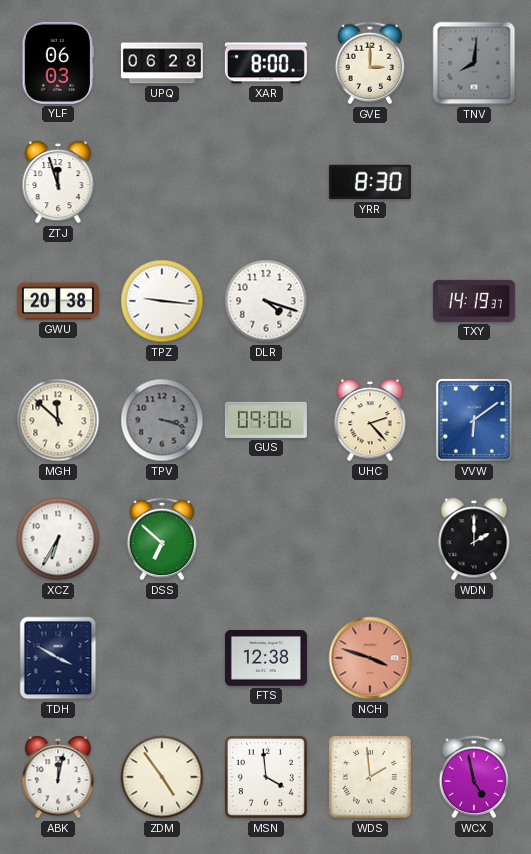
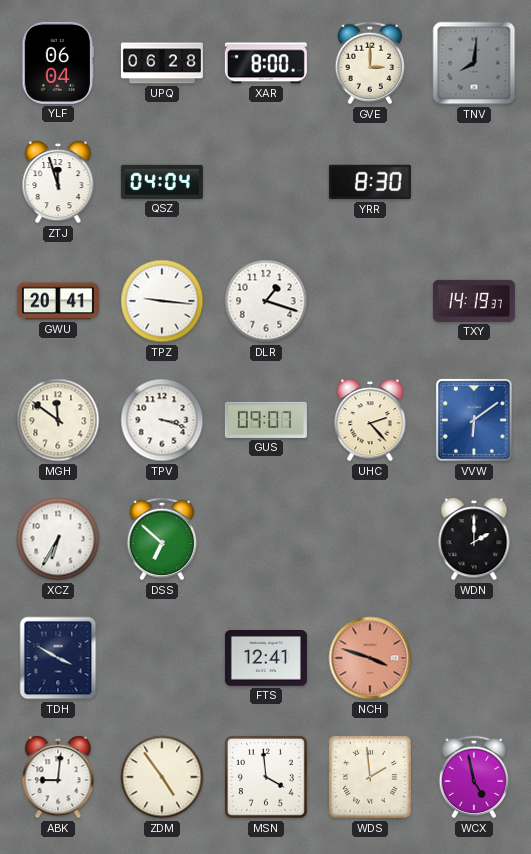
YLF: 06:03 -> 06:04
QSZ: none -> 04:04
GWU: 20:38 -> 20:41
DLR: 4:18 -> 1:18
MGH: 11:52 -> 11:51
TPV dial: grey -> white
GUS: 09:06 -> 09:07
FTS: 12:38 -> 12:41
ABK: 12:02 -> 9:01
